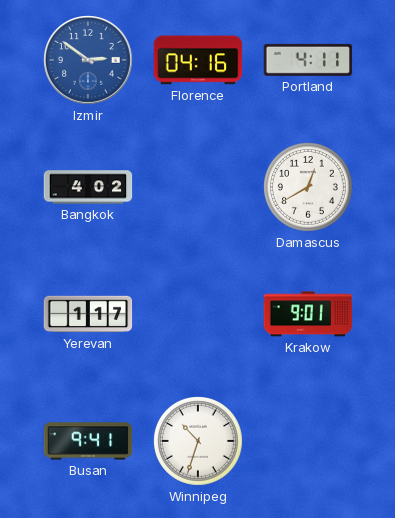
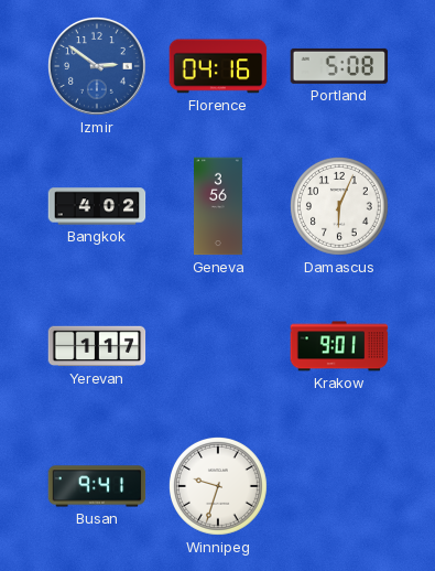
Portland: 4:11 -> 5:08
Geneva: none -> 3:56
Damascus: 12:40 -> 6:04
Winnipeg: 10:33 -> 9:33
